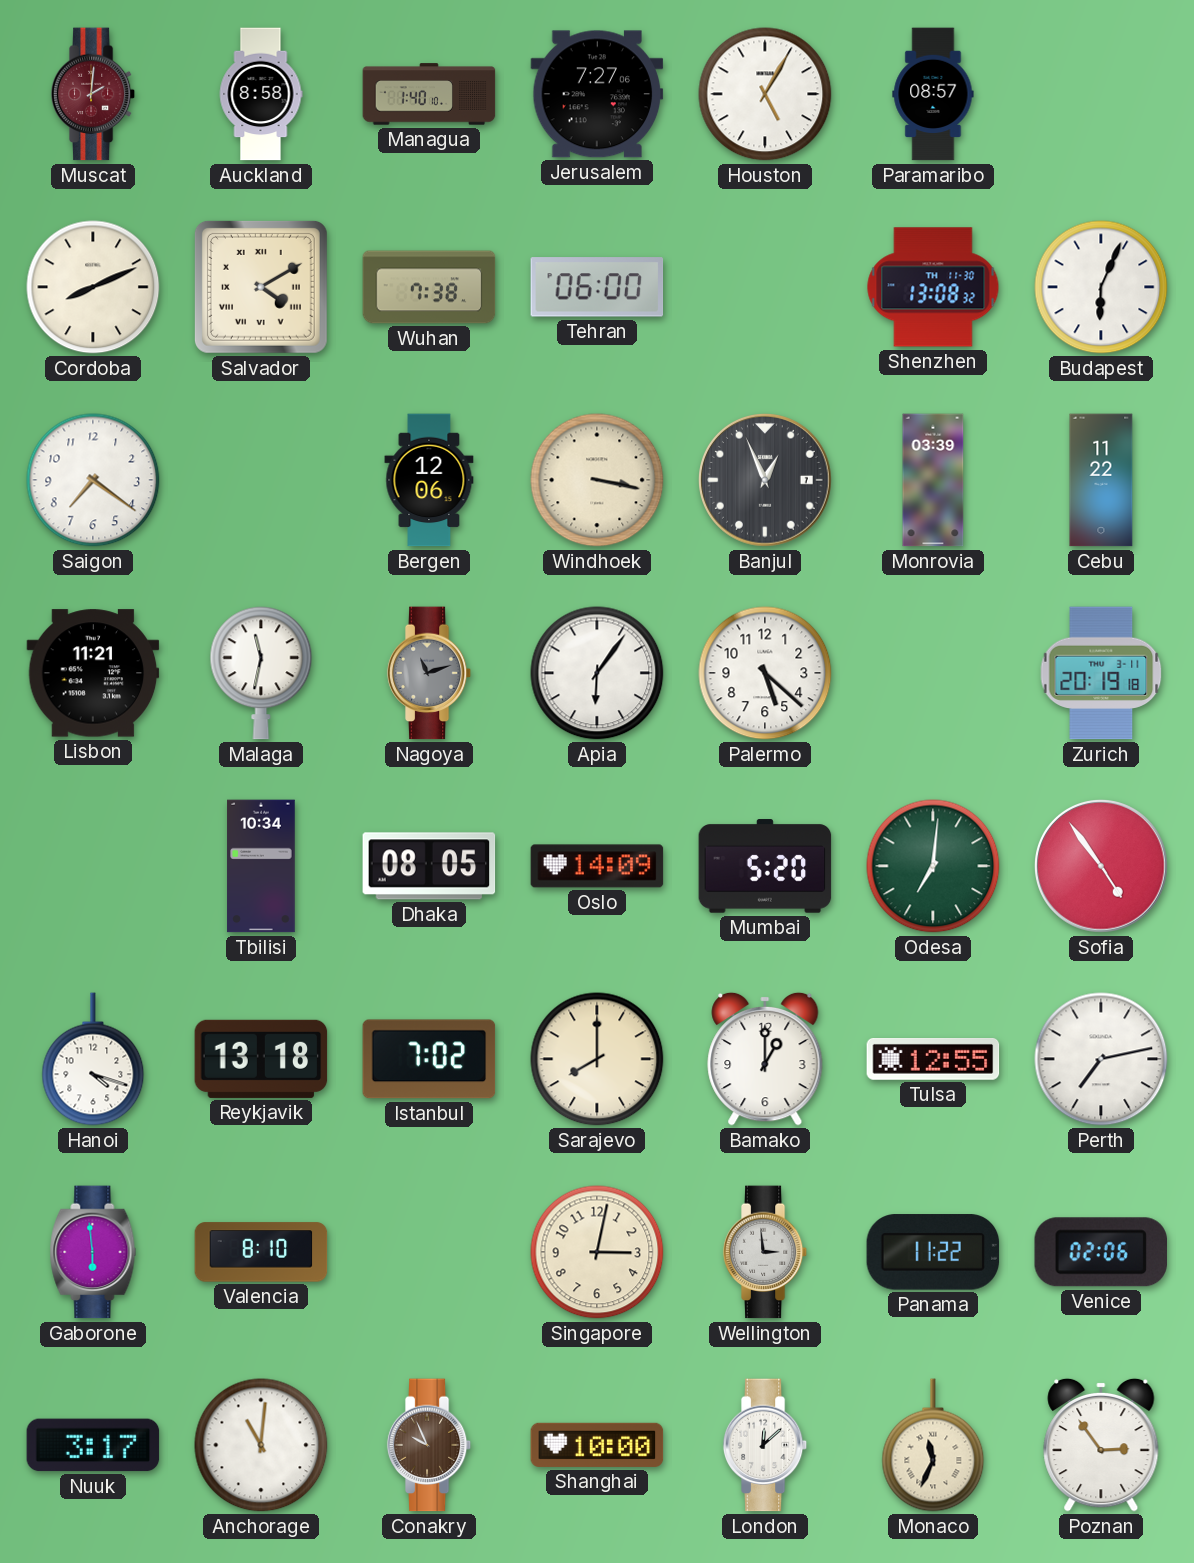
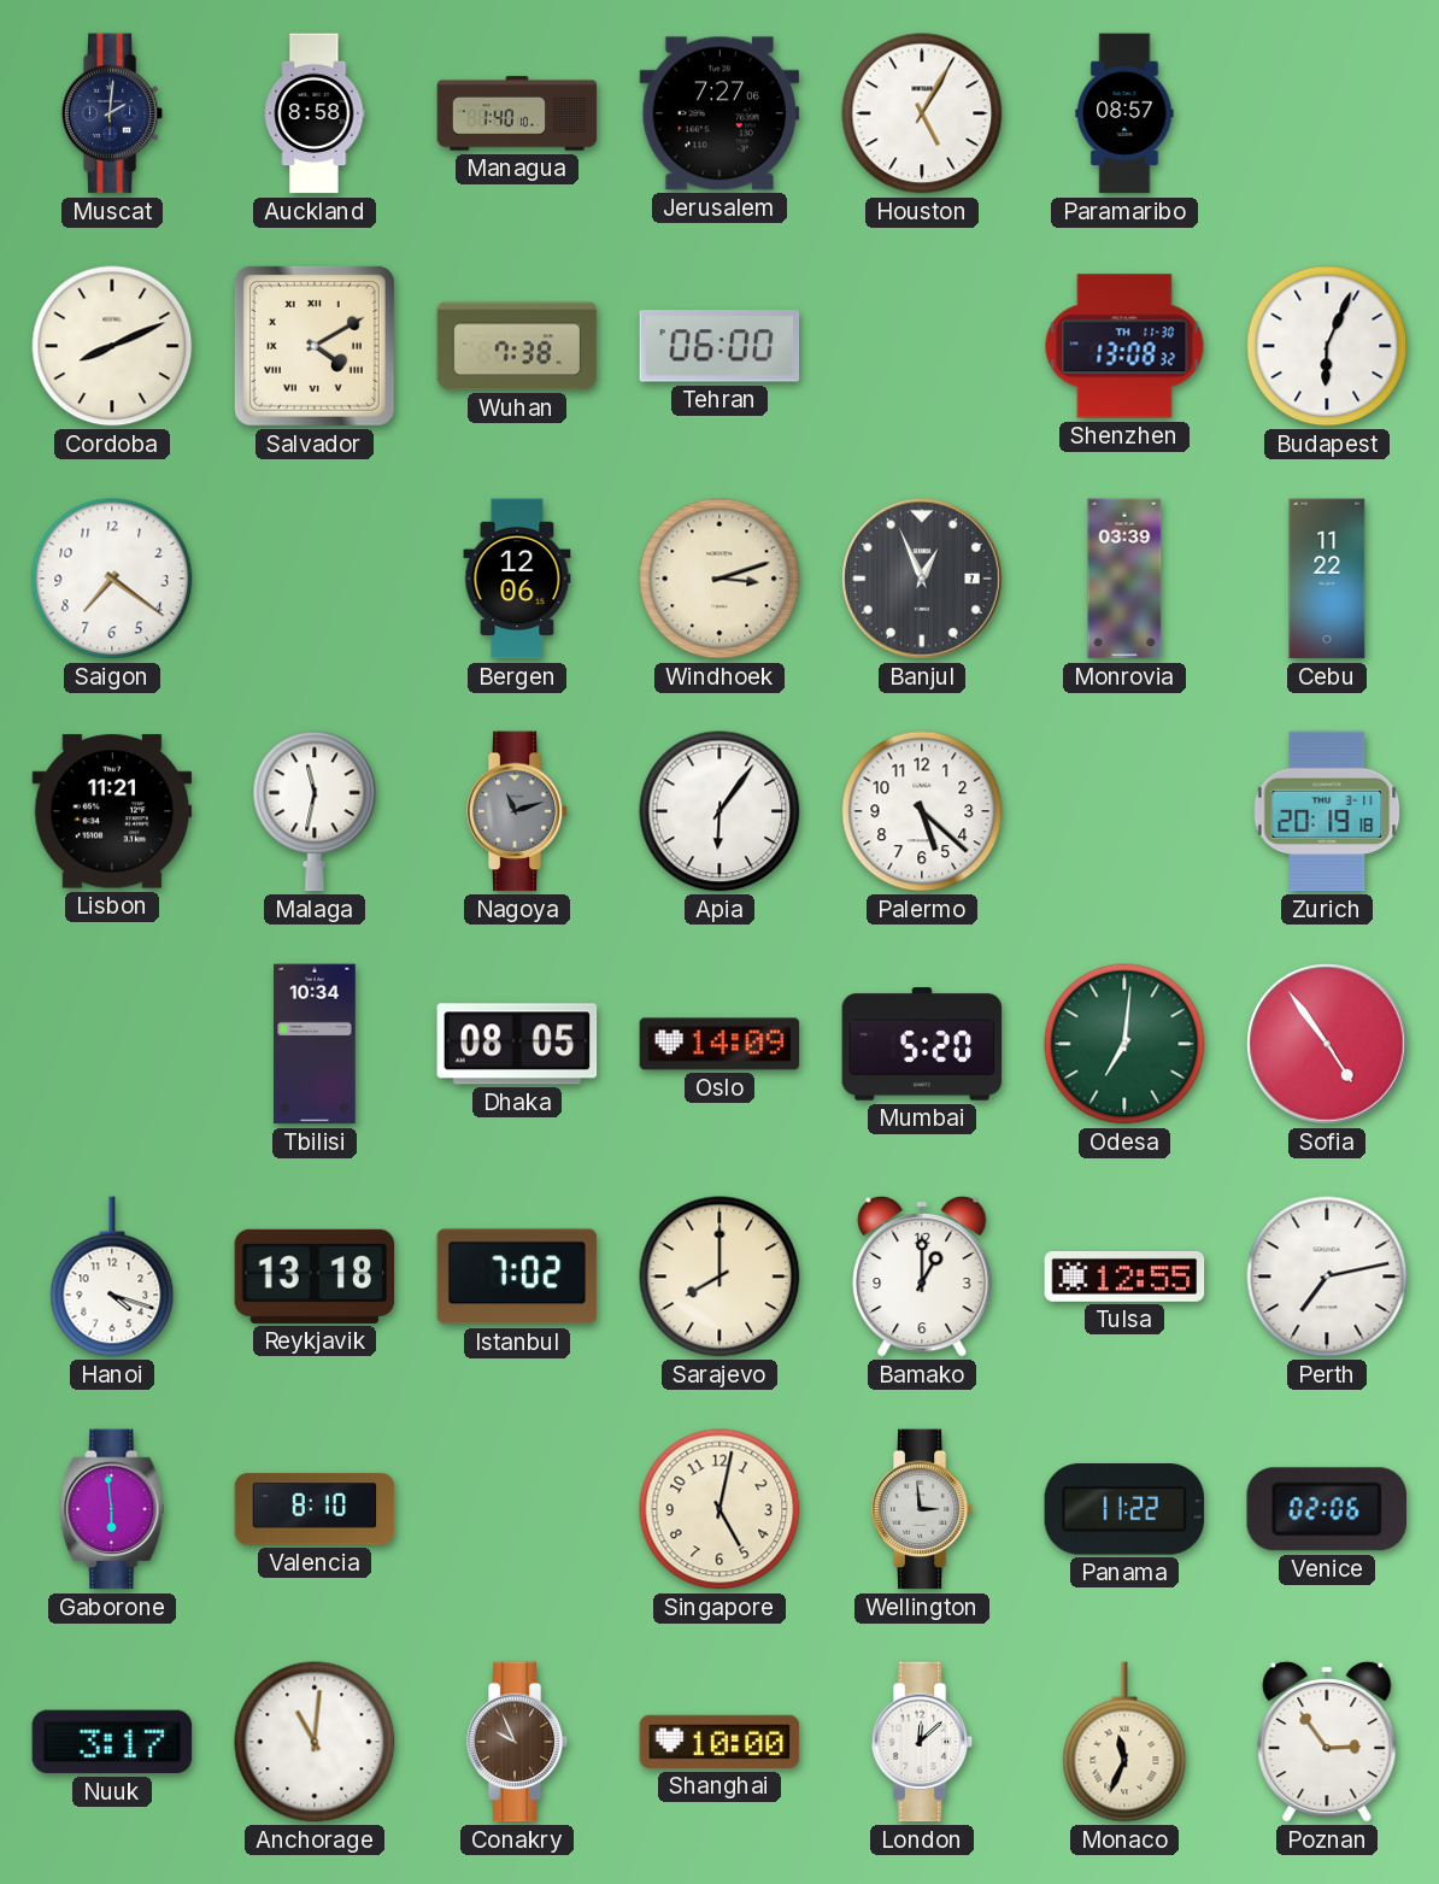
Muscat dial: burgundy -> navy
Windhoek: 3:17 -> 3:12
Singapore: 3:02 -> 5:02
